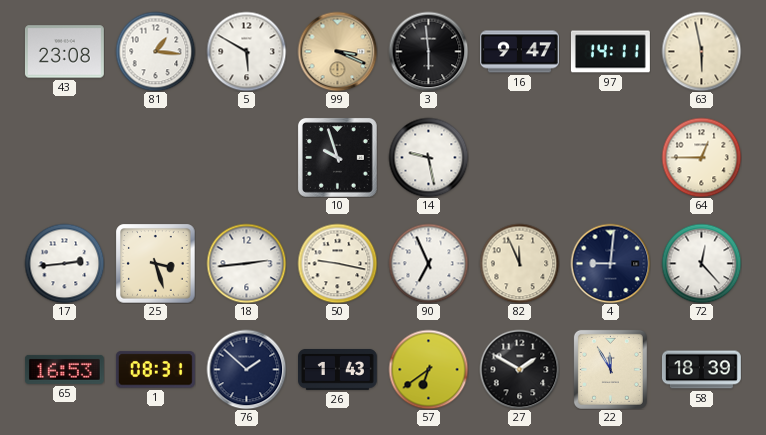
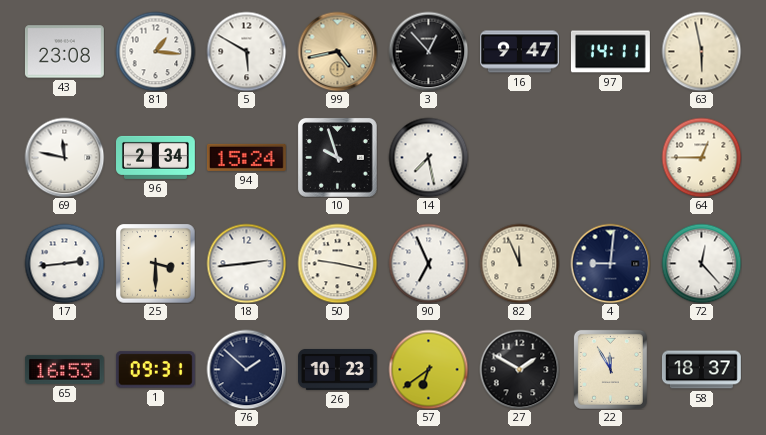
99: 3:19 -> 4:43
3: 5:59 -> 12:53
69: none -> 11:47
96: none -> 2:34
94: none -> 15:24
14: 9:28 -> 7:28
25: 3:27 -> 3:30
1: 08:31 -> 09:31
26: 1:43 -> 10:23
58: 18:39 -> 18:37
